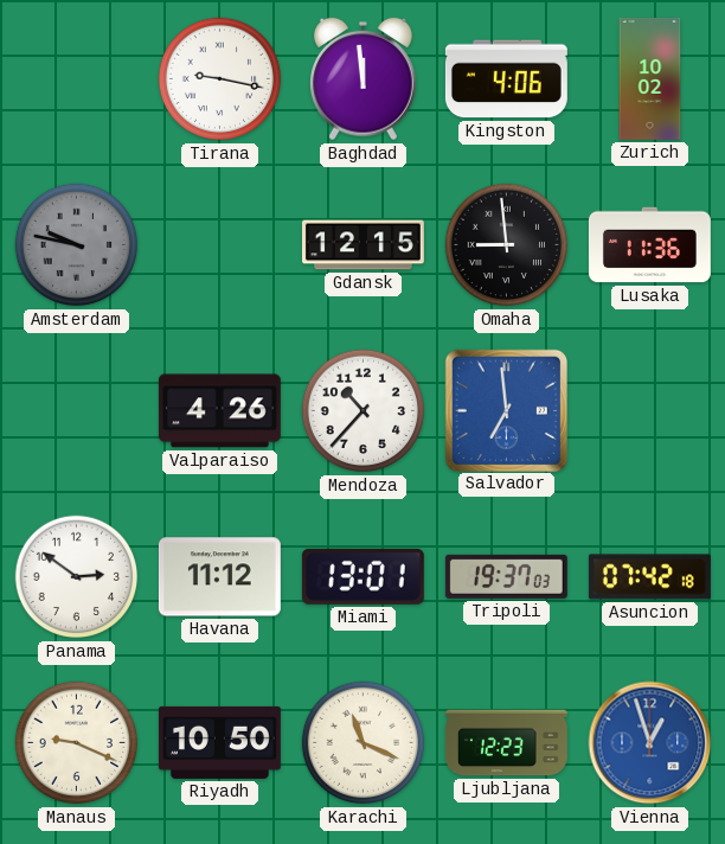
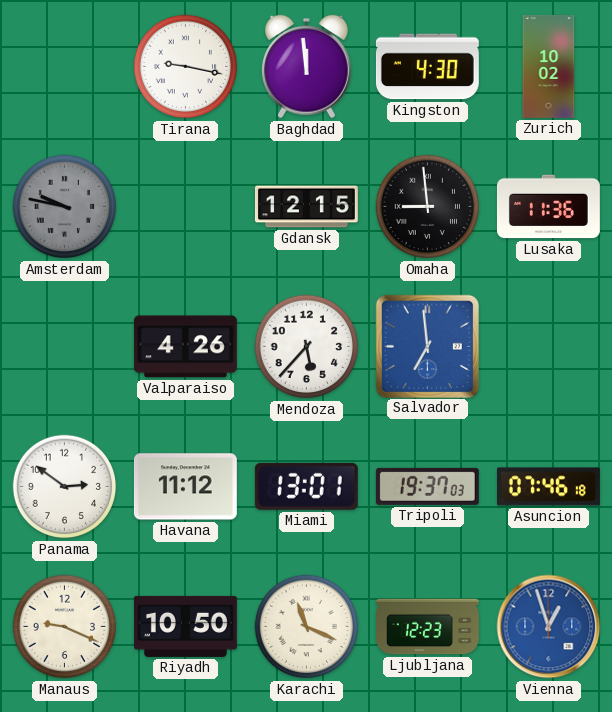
Kingston: 4:06 -> 4:30
Mendoza: 10:37 -> 5:37
Asuncion: 07:42 -> 07:46
